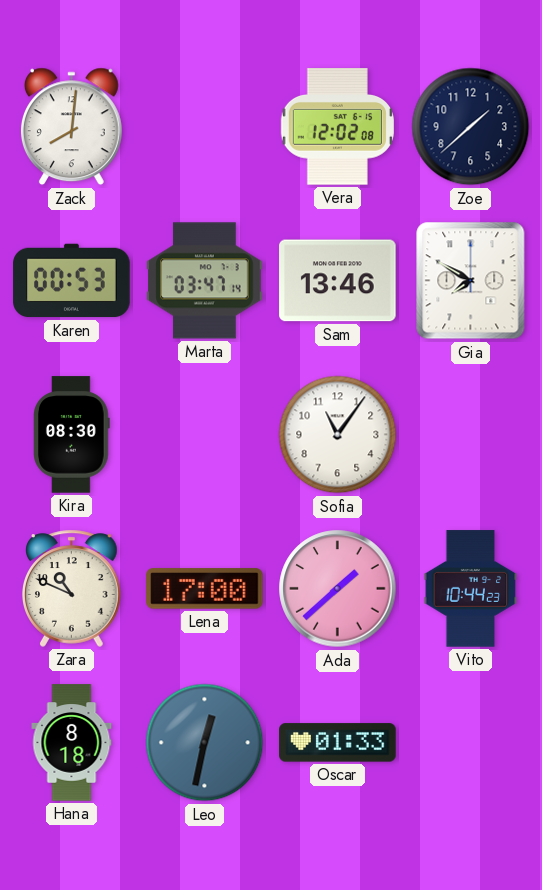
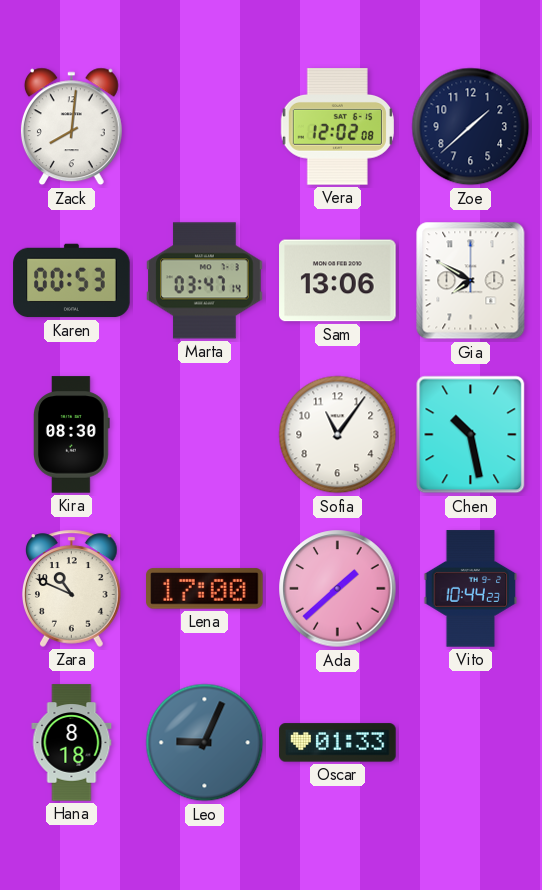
Sam: 13:46 -> 13:06
Chen: none -> 10:28
Leo: 12:32 -> 9:04
